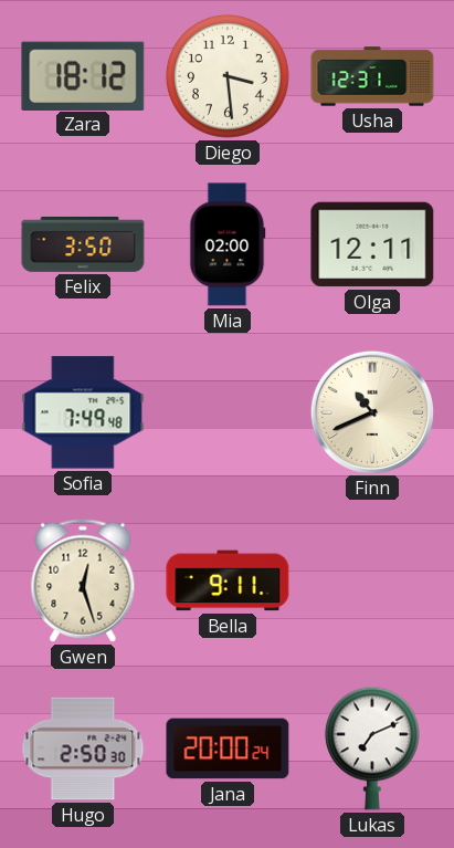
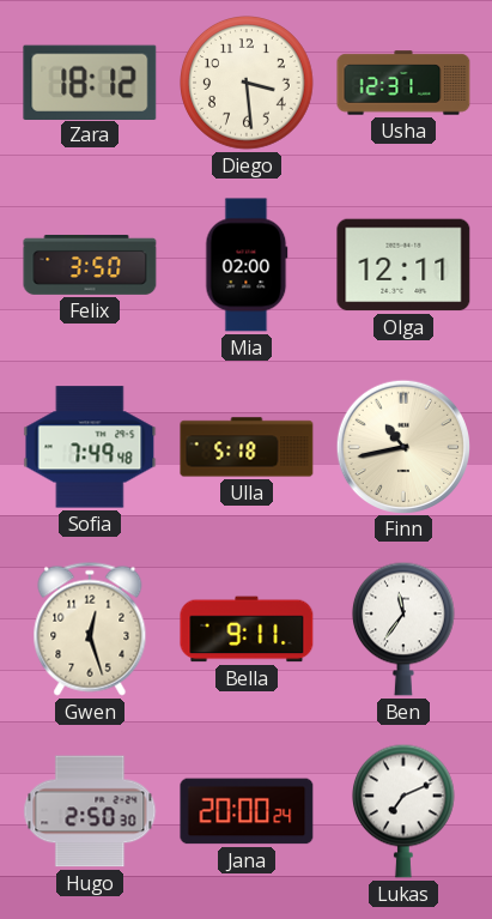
Ulla: none -> 5:18
Finn: 10:41 -> 10:43
Ben: none -> 11:36
